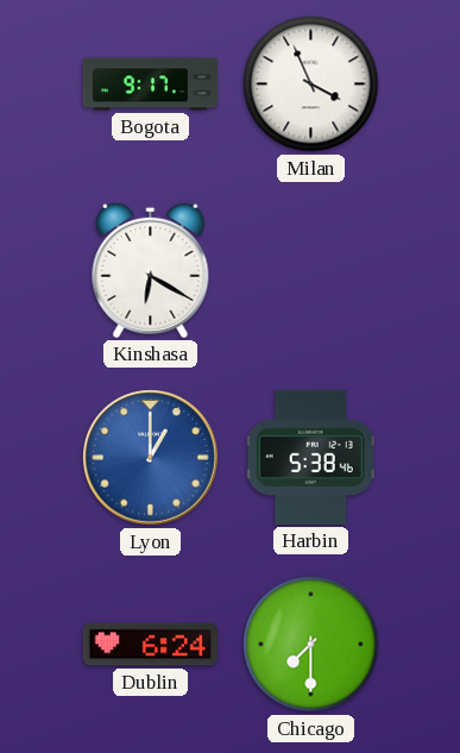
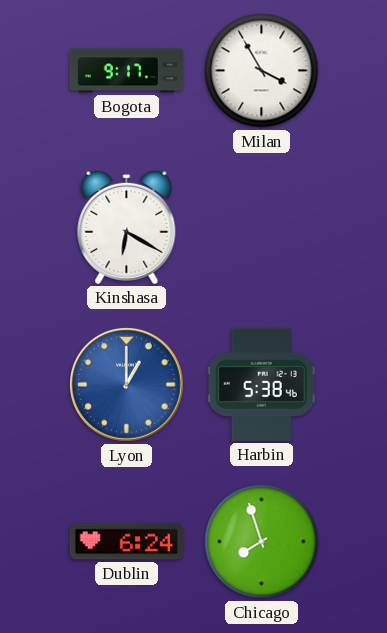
Milan: 3:56 -> 3:55
Chicago: 7:30 -> 7:57
